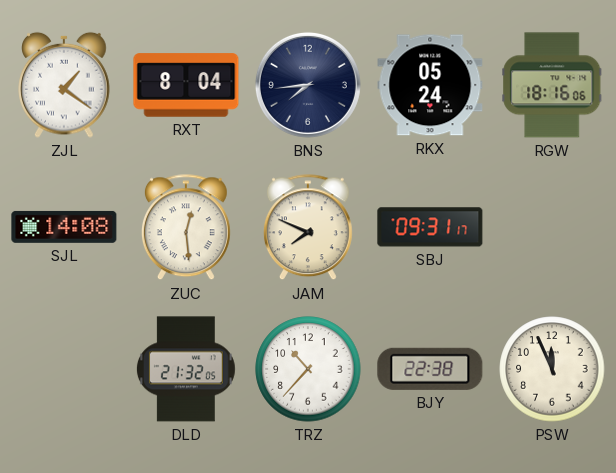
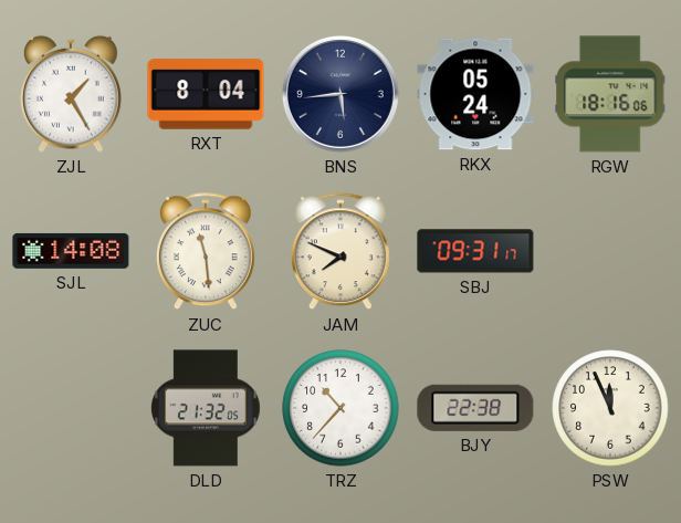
ZJL: 1:21 -> 1:25
BNS: 7:44 -> 5:44
ZUC: 12:29 -> 11:29
